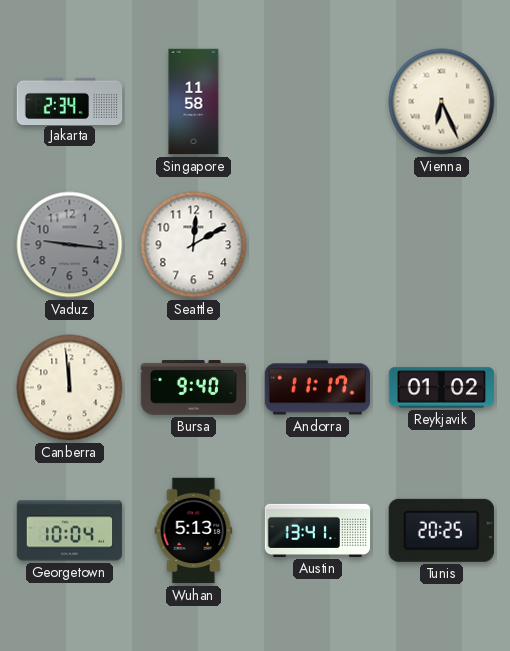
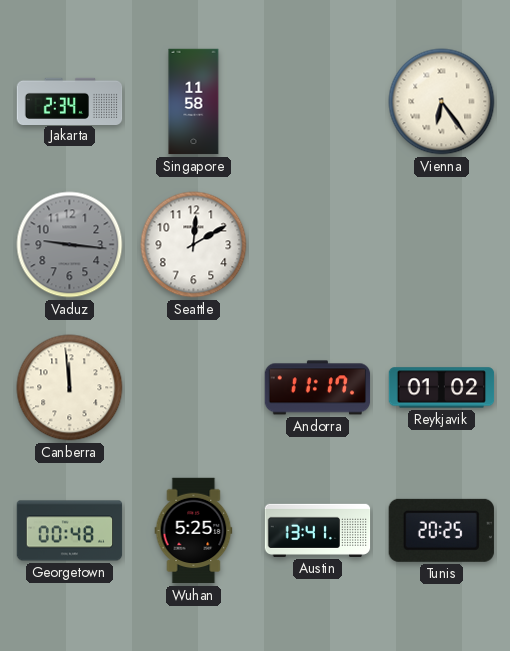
Vienna: 6:26 -> 6:24
Bursa: 9:40 -> none
Georgetown: 10:04 -> 00:48
Wuhan: 5:13 -> 5:25
